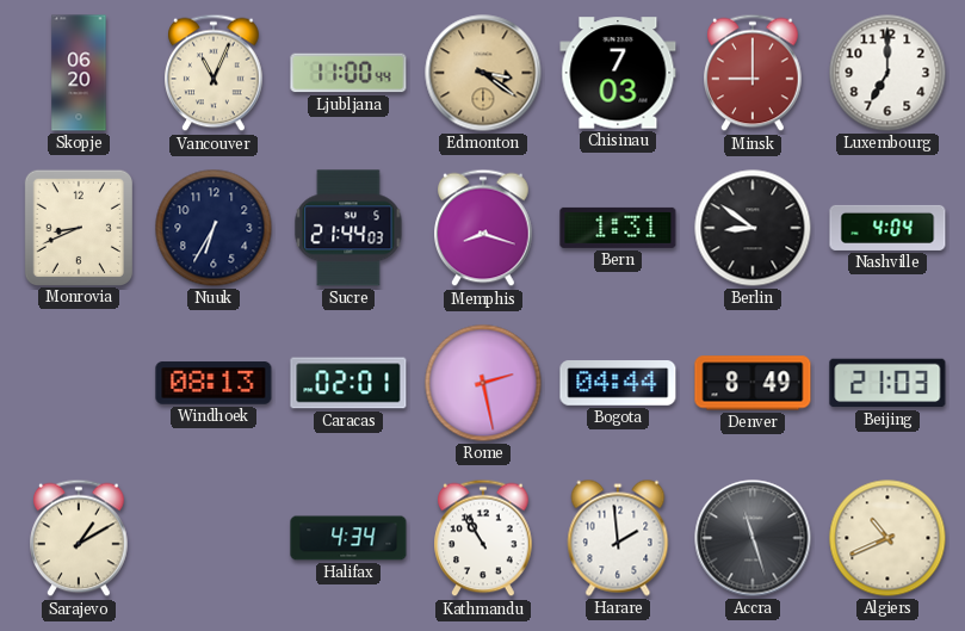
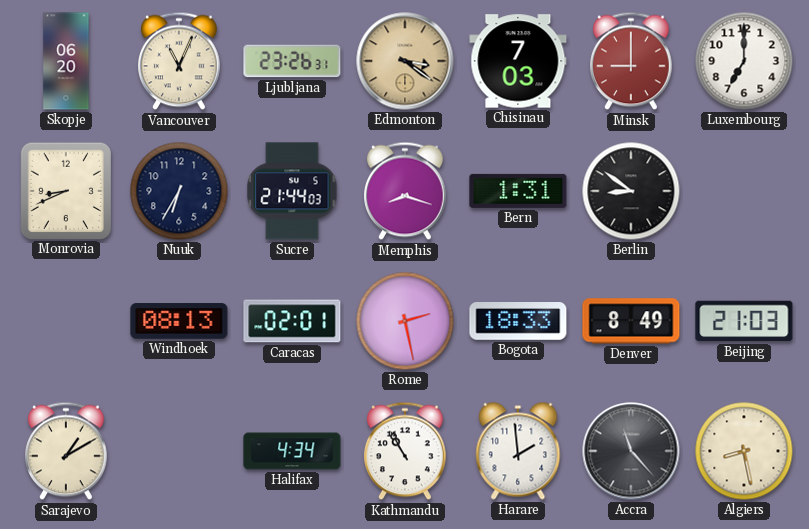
Ljubljana: 11:00 -> 23:26
Nashville: 4:04 -> none
Bogota: 04:44 -> 18:33
Accra: 11:27 -> 11:23
Algiers: 10:41 -> 8:28
